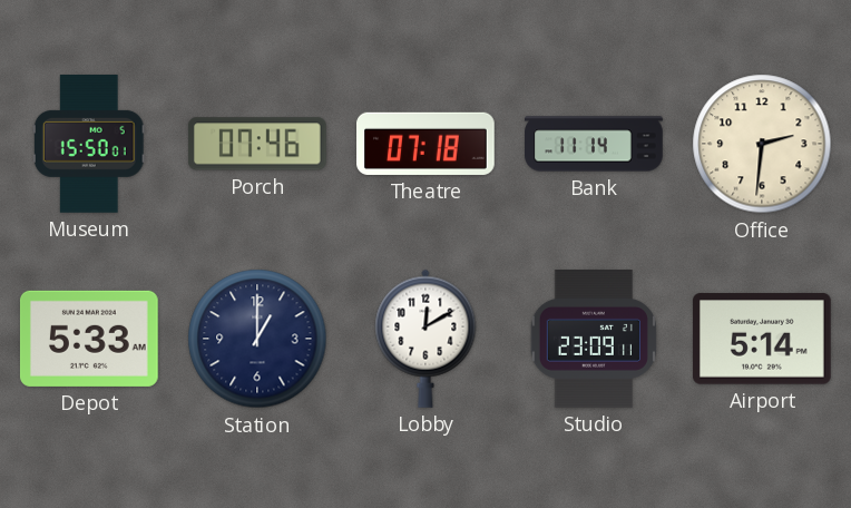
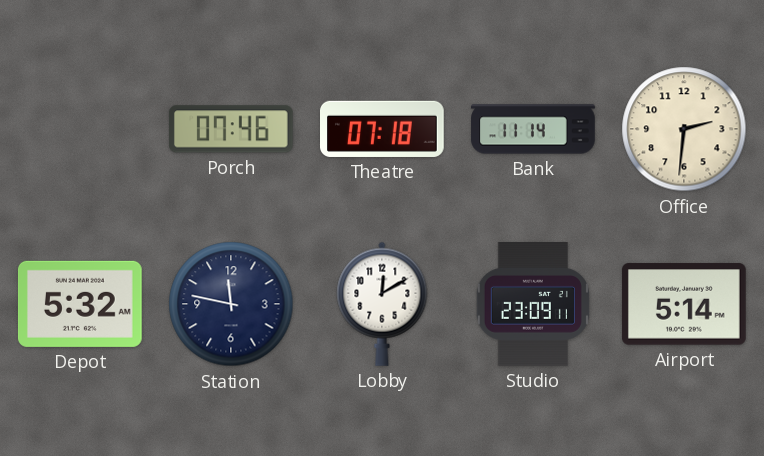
Museum: 15:50 -> none
Depot: 5:33 -> 5:32
Station: 1:00 -> 11:47
